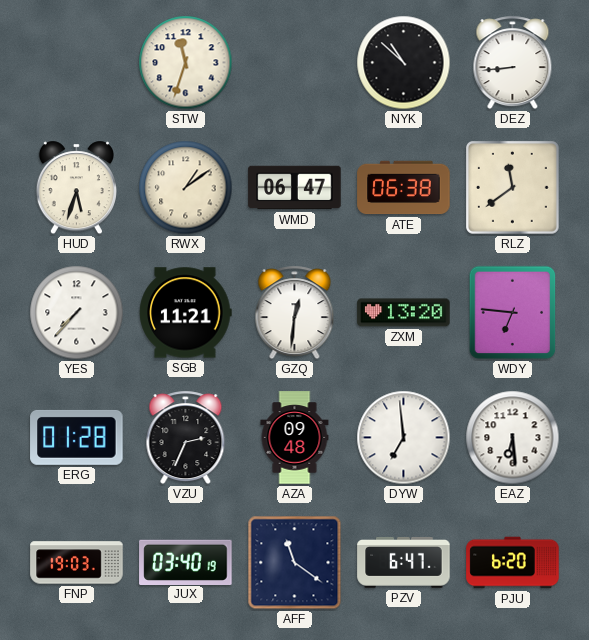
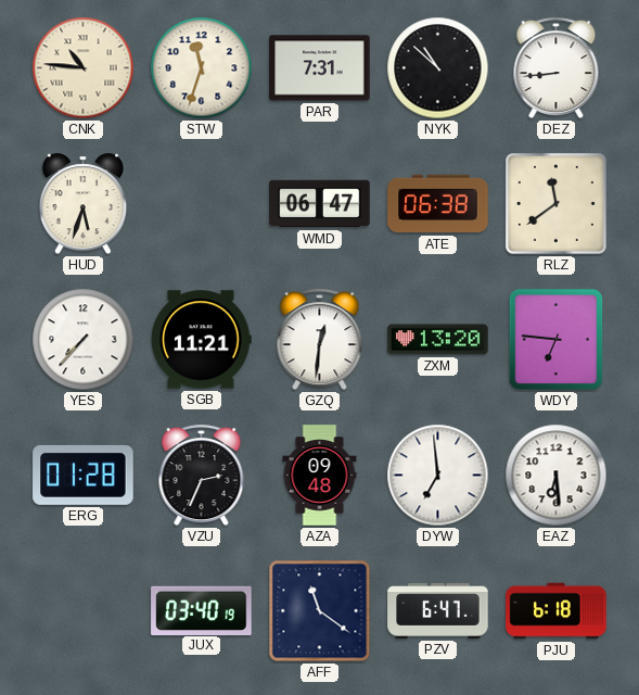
CNK: none -> 10:46
PAR: none -> 7:31
RWX: 1:09 -> none
FNP: 19:03 -> none
PJU: 6:20 -> 6:18
